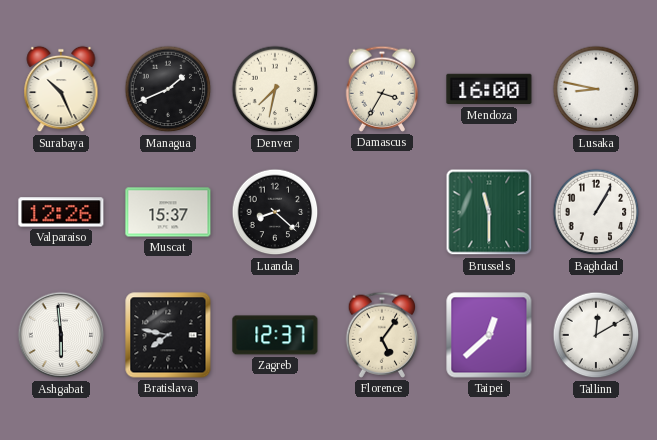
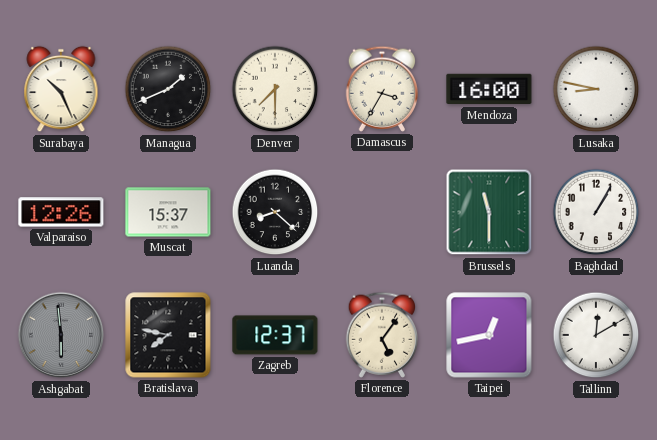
Denver: 7:32 -> 7:30
Ashgabat dial: white -> grey
Taipei: 12:38 -> 12:43
